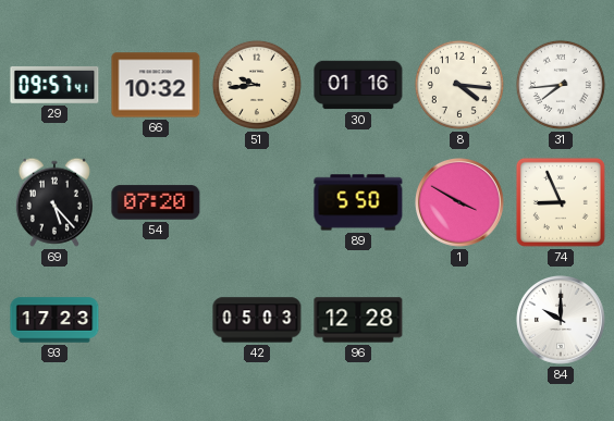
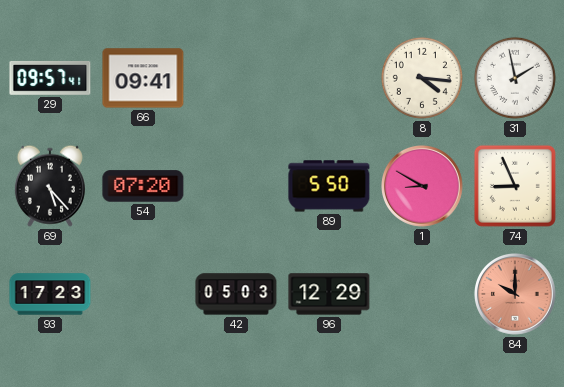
66: 10:32 -> 09:41
51: 9:44 -> none
30: 01:16 -> none
31: 7:44 -> 1:58
1: 3:50 -> 8:50
96: 12:28 -> 12:29
84 dial: white -> salmon
